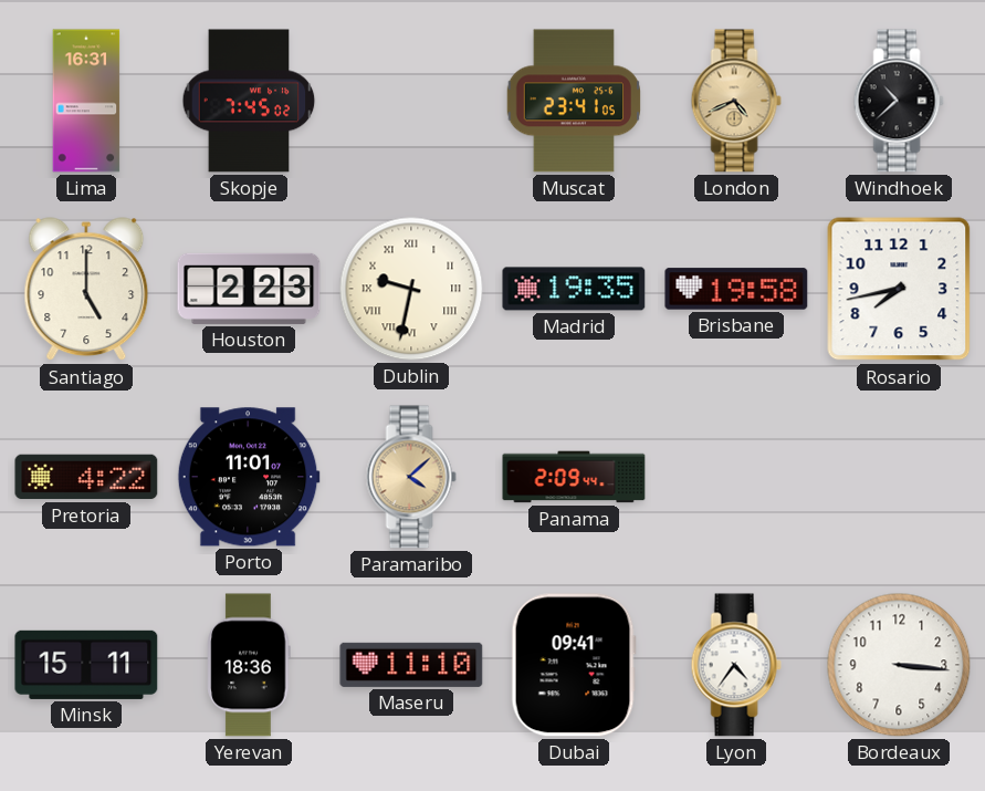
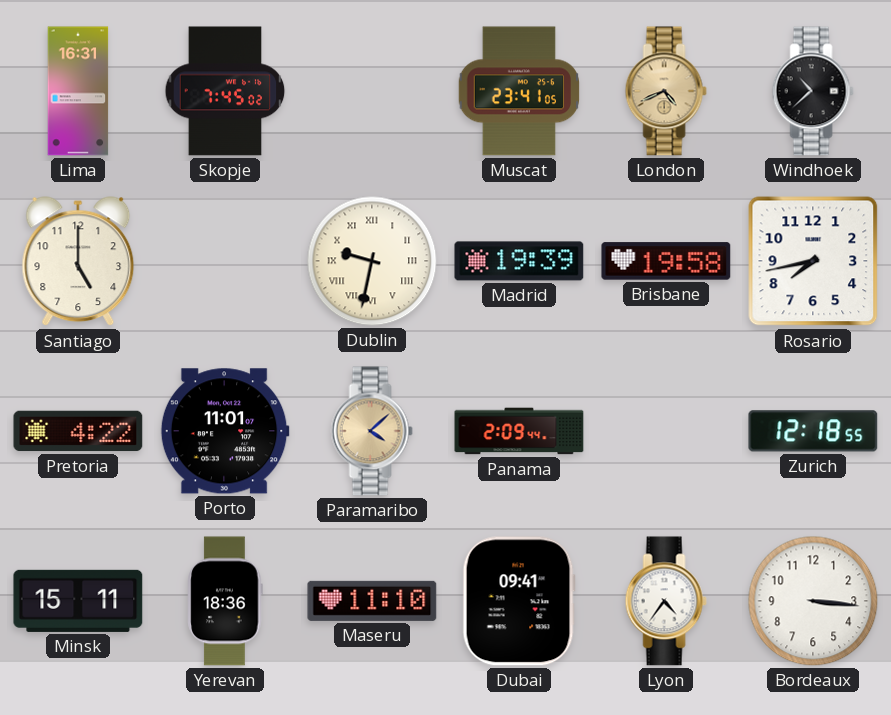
Houston: 2:23 -> none
Madrid: 19:35 -> 19:39
Zurich: none -> 12:18
